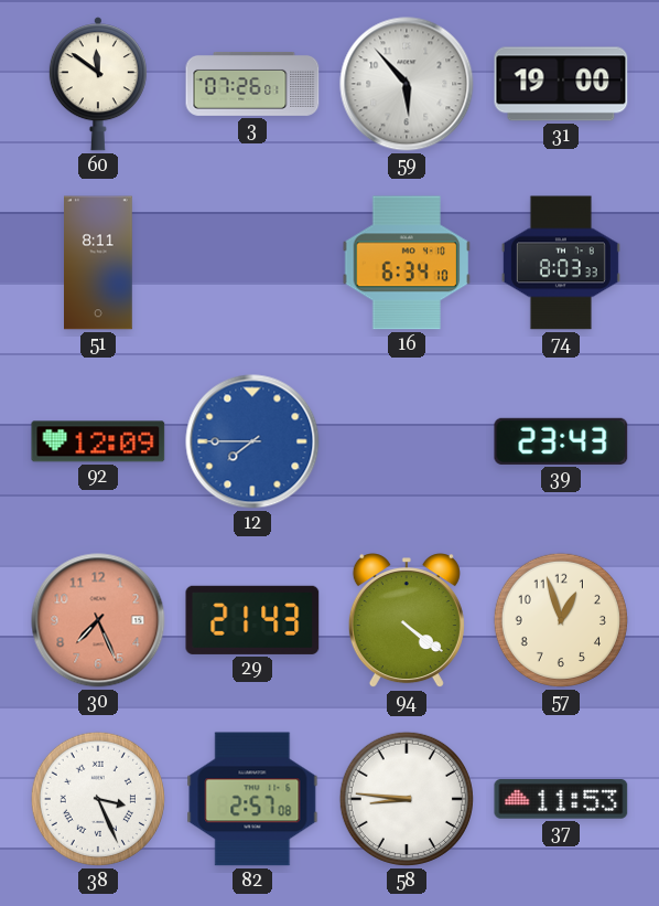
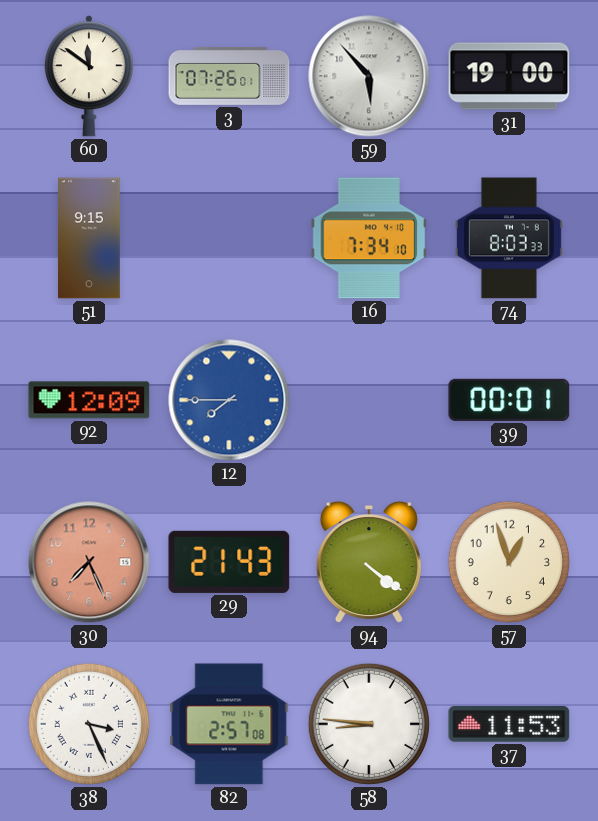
51: 8:11 -> 9:15
16: 6:34 -> 7:34
39: 23:43 -> 00:01
